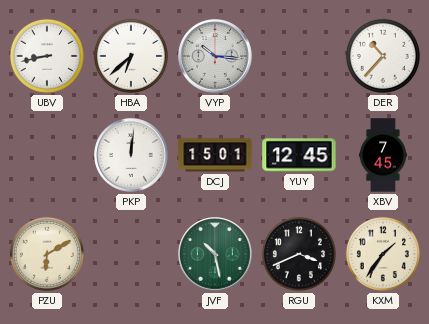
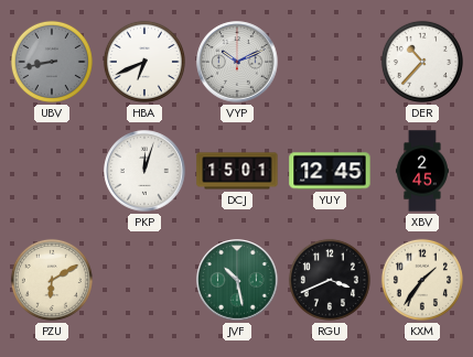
UBV dial: white -> grey
HBA: 6:38 -> 6:41
VYP: 10:16 -> 10:11
PKP: 12:01 -> 12:03
XBV: 7:45 -> 2:45
